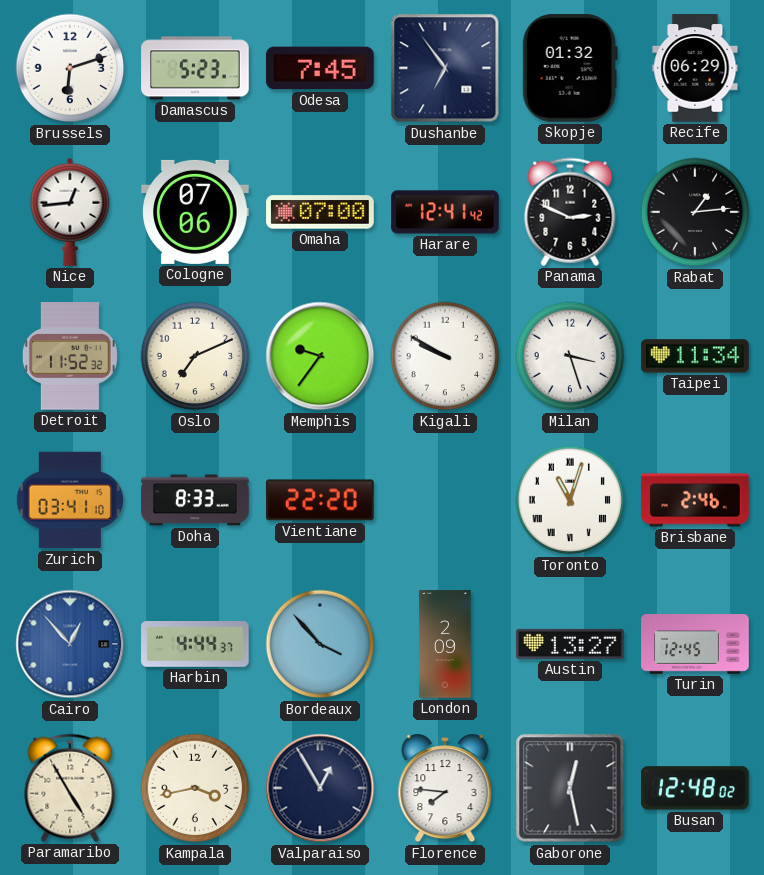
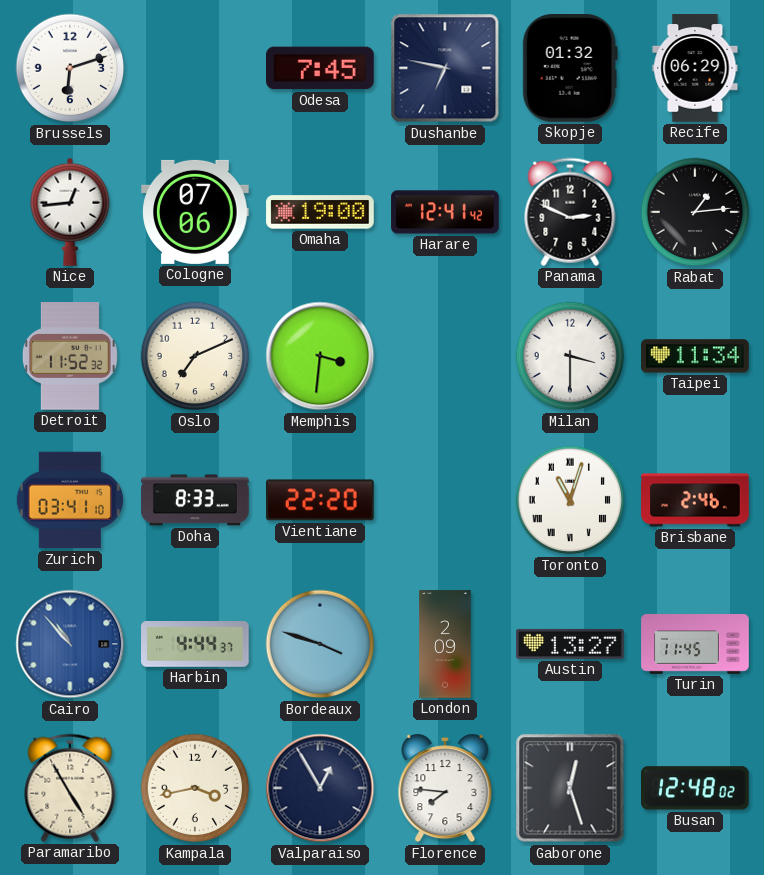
Damascus: 5:23 -> none
Dushanbe: 6:54 -> 6:47
Omaha: 07:00 -> 19:00
Memphis: 9:36 -> 3:31
Kigali: 9:50 -> none
Milan: 3:27 -> 3:30
Cairo: 12:53 -> 10:53
Bordeaux: 3:53 -> 3:48
Turin: 12:45 -> 11:45
Gaborone: 12:28 -> 12:27
